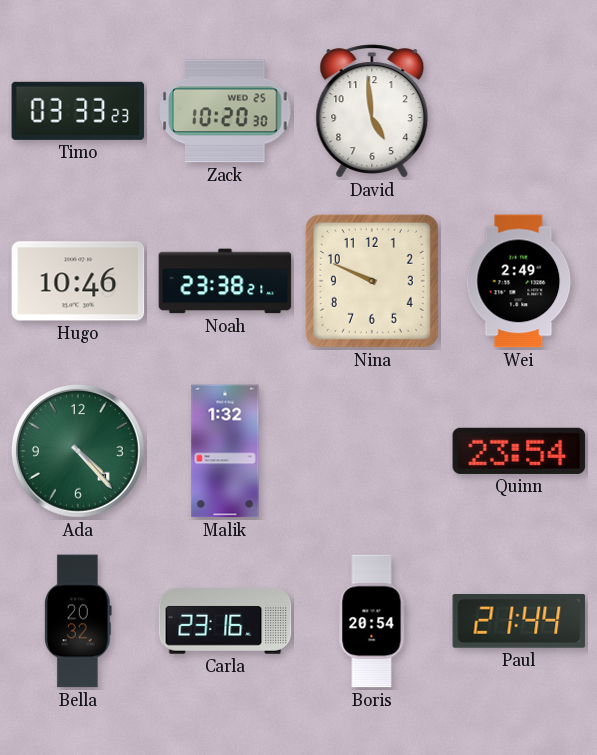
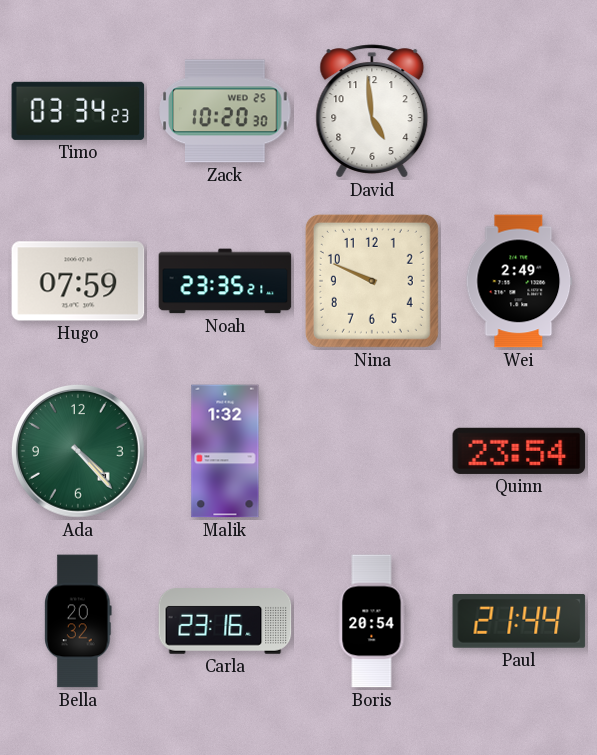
Timo: 03:33 -> 03:34
Hugo: 10:46 -> 07:59
Noah: 23:38 -> 23:35
